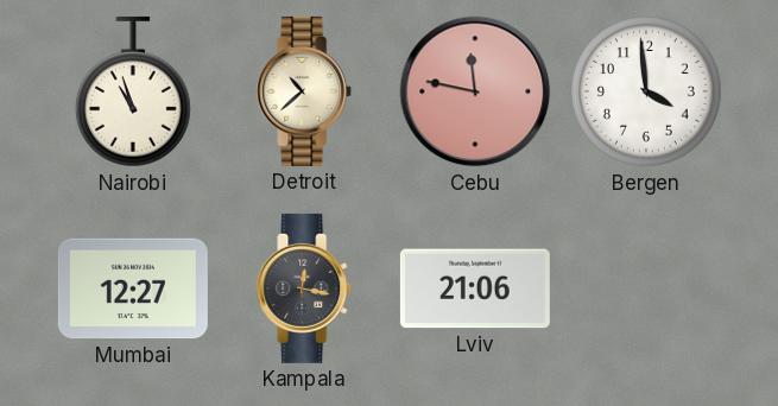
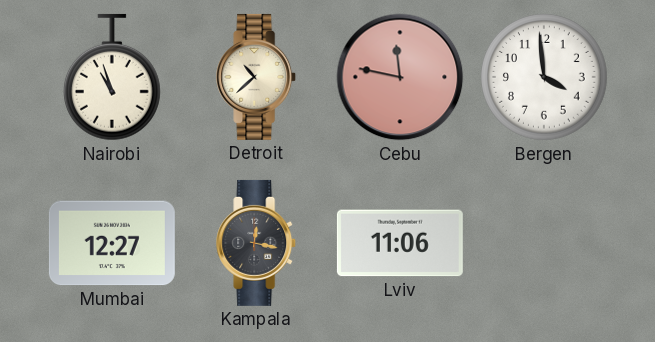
Lviv: 21:06 -> 11:06
